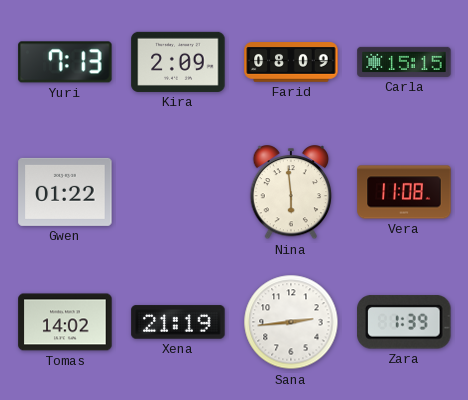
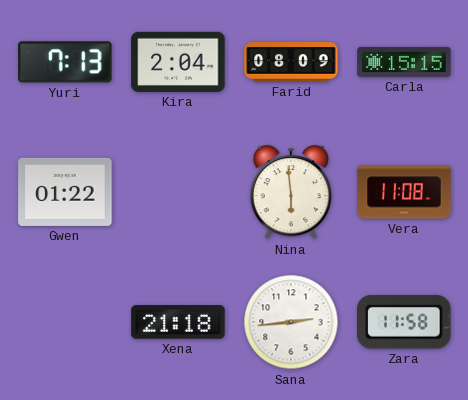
Kira: 2:09 -> 2:04
Tomas: 14:02 -> none
Xena: 21:19 -> 21:18
Zara: 1:39 -> 11:58
